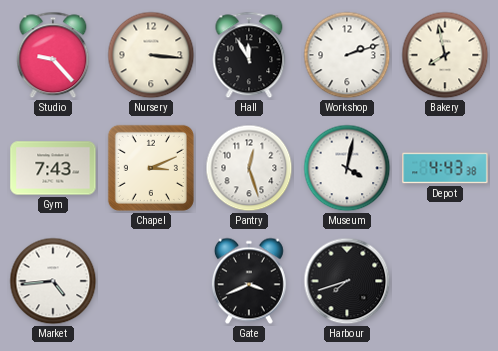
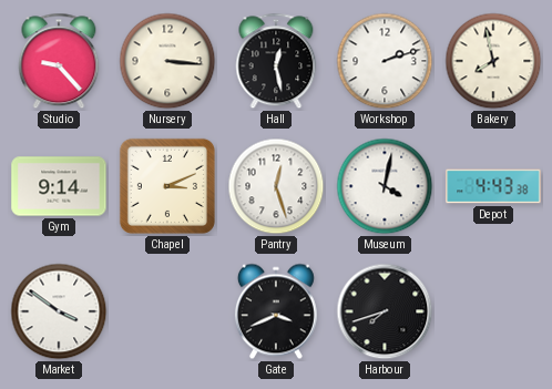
Hall: 11:55 -> 12:28
Gym: 7:43 -> 9:14
Market: 4:44 -> 3:51
